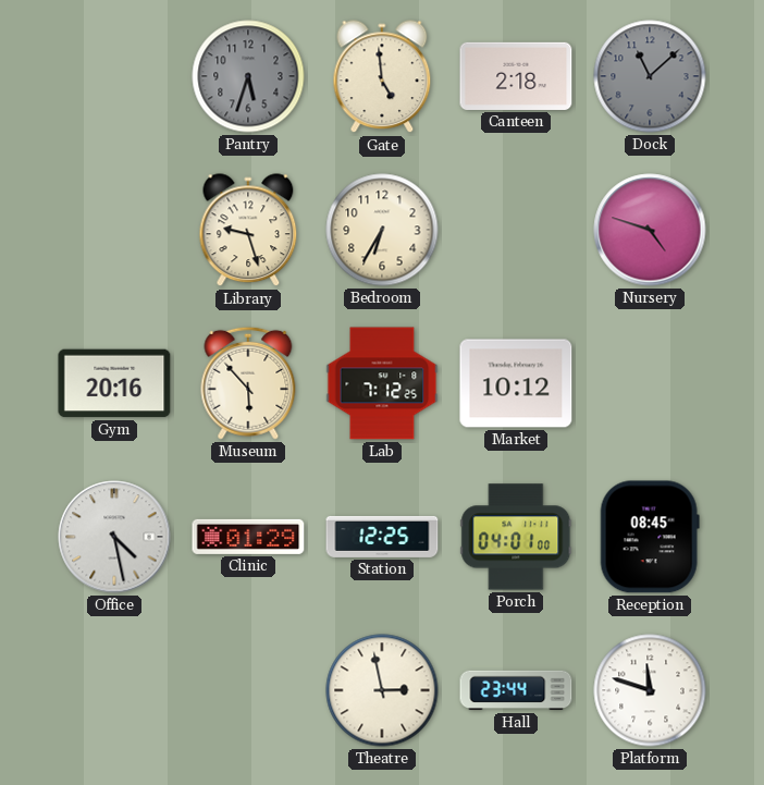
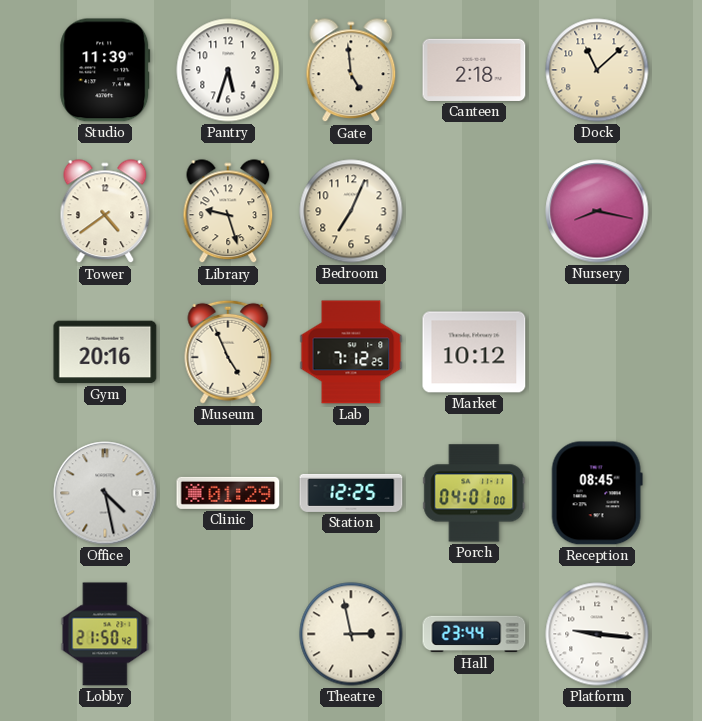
Studio: none -> 11:39
Pantry dial: grey -> white
Dock dial: grey -> cream
Tower: none -> 4:39
Bedroom: 6:35 -> 7:04
Nursery: 4:48 -> 8:17
Museum: 5:53 -> 4:56
Lobby: none -> 21:50
Platform: 11:48 -> 9:16
